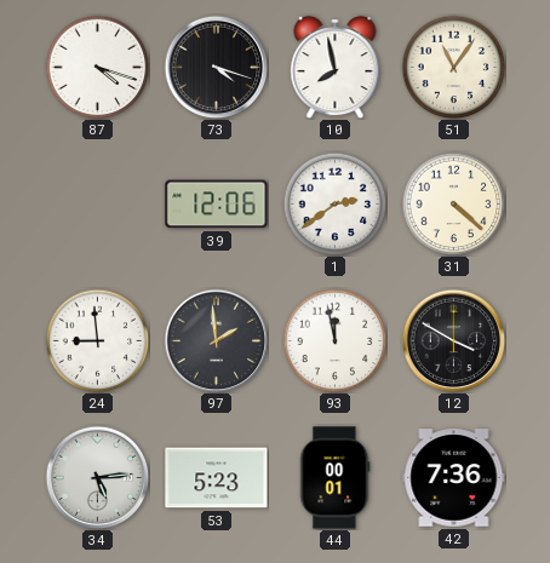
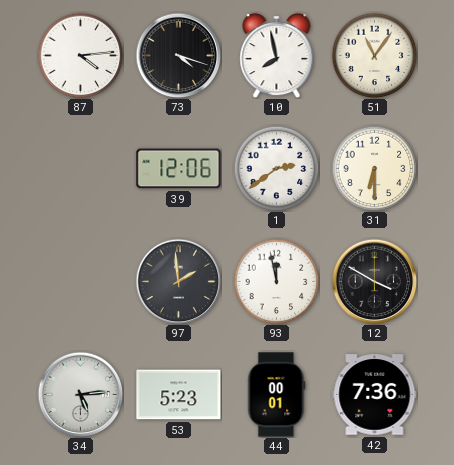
87: 4:18 -> 4:14
31: 4:22 -> 6:30
24: 8:59 -> none
